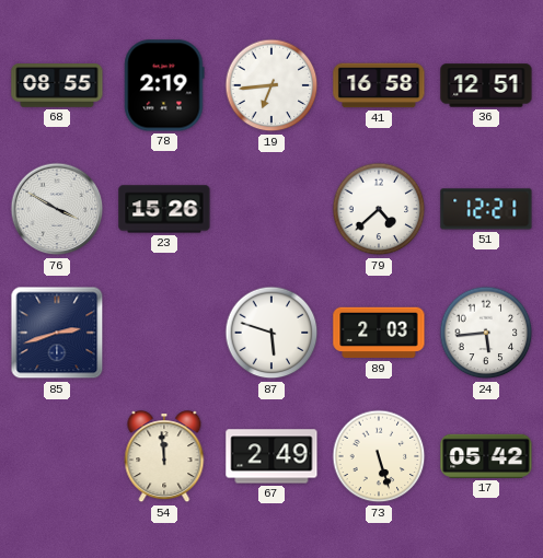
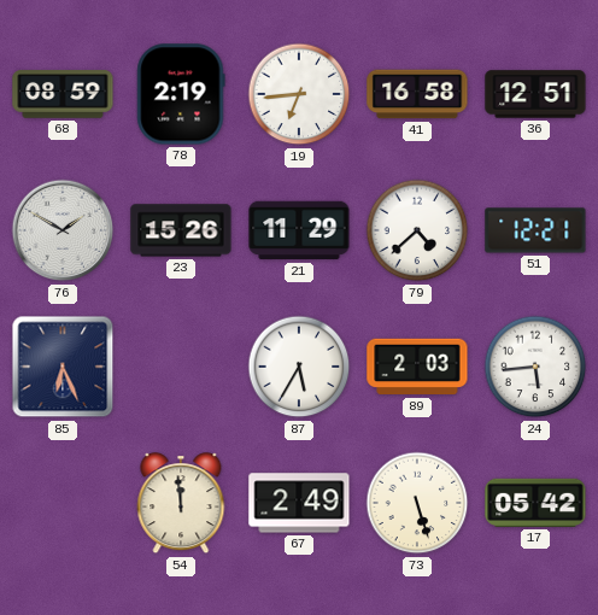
68: 08:55 -> 08:59
76: 3:50 -> 1:50
21: none -> 11:29
85: 2:42 -> 6:26
87: 5:48 -> 5:35
